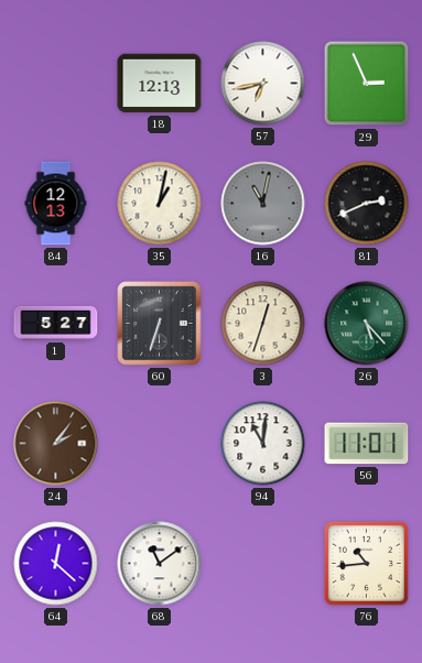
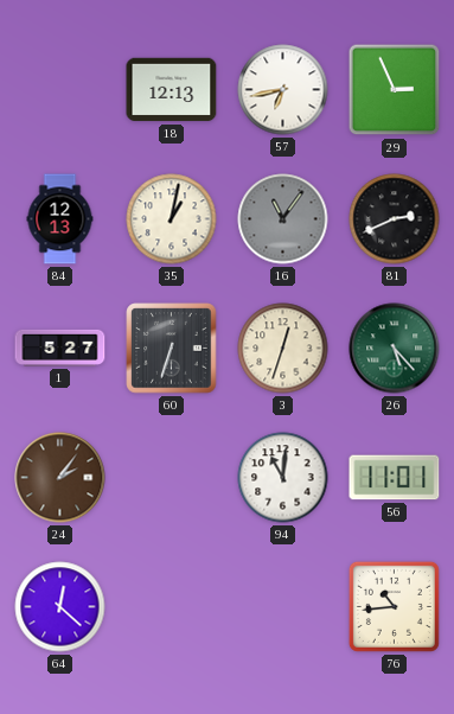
16: 11:02 -> 11:06
68: 11:09 -> none
